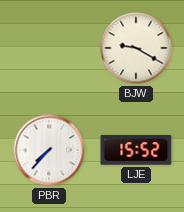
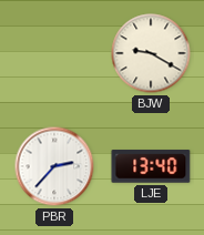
PBR: 7:37 -> 2:37
LJE: 15:52 -> 13:40
